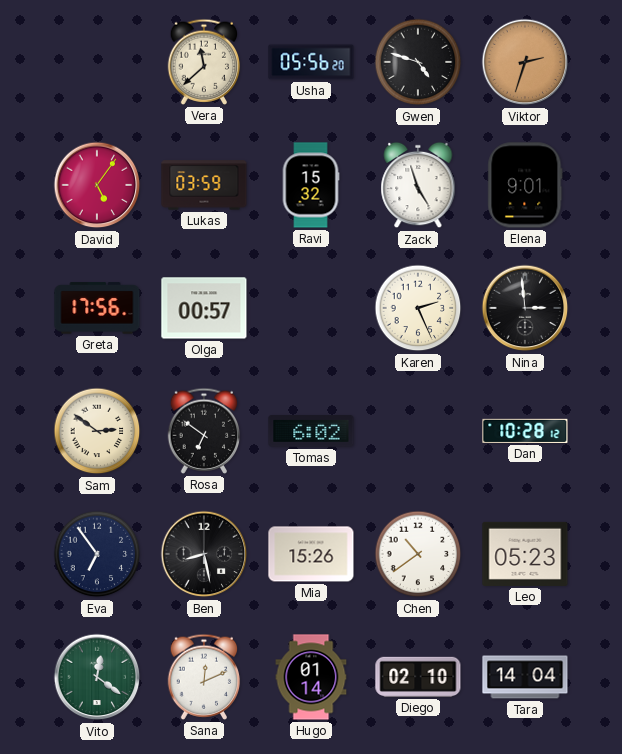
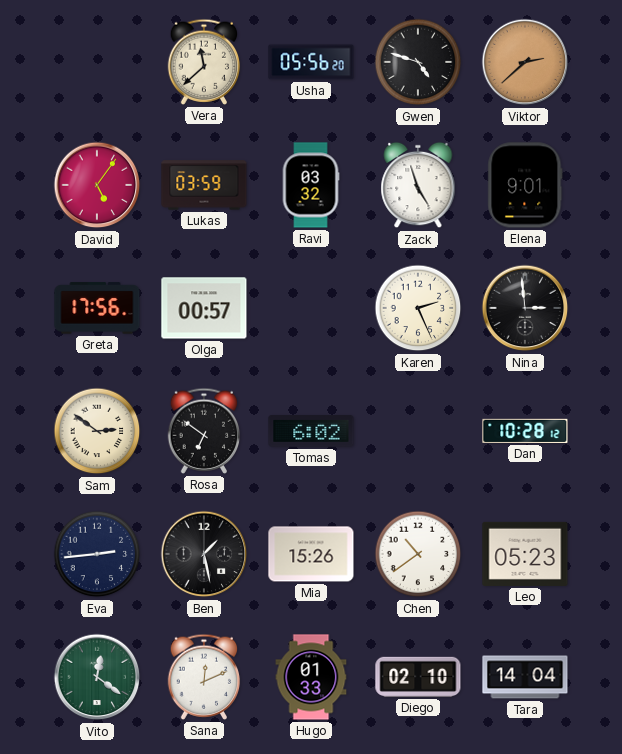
Viktor: 2:33 -> 2:38
Ravi: 15:32 -> 03:32
Eva: 6:54 -> 2:44
Ben: 8:28 -> 1:28
Hugo: 01:14 -> 01:33
